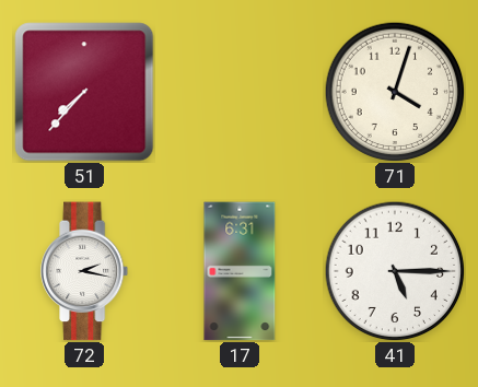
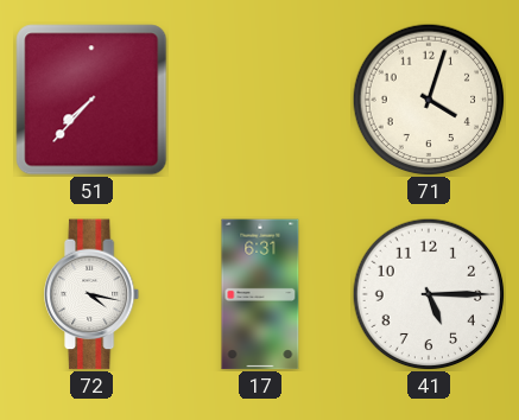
72: 2:17 -> 4:17
